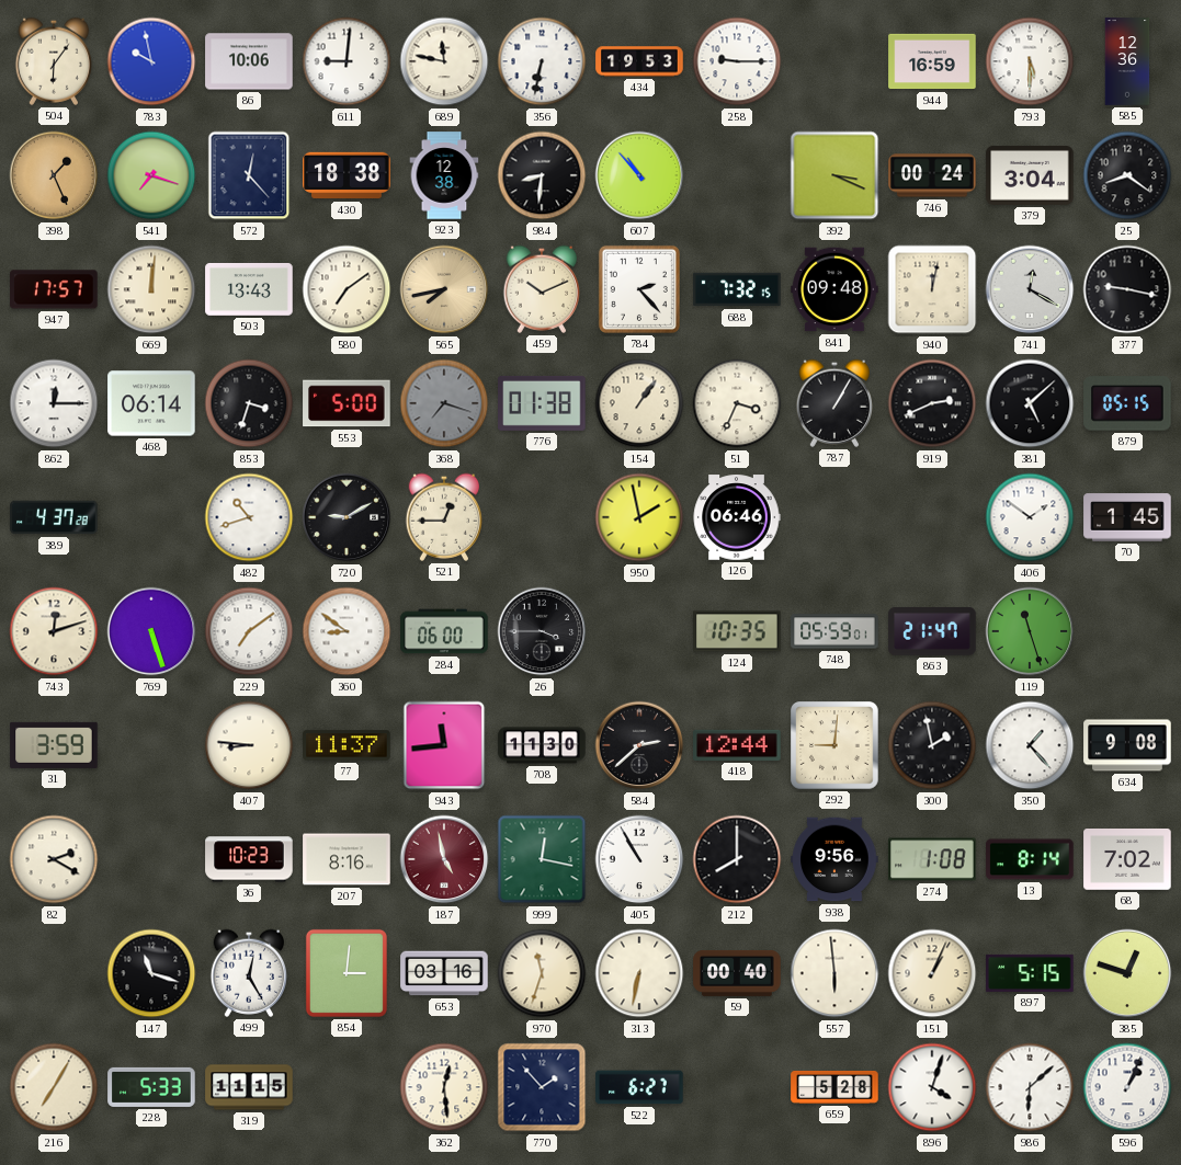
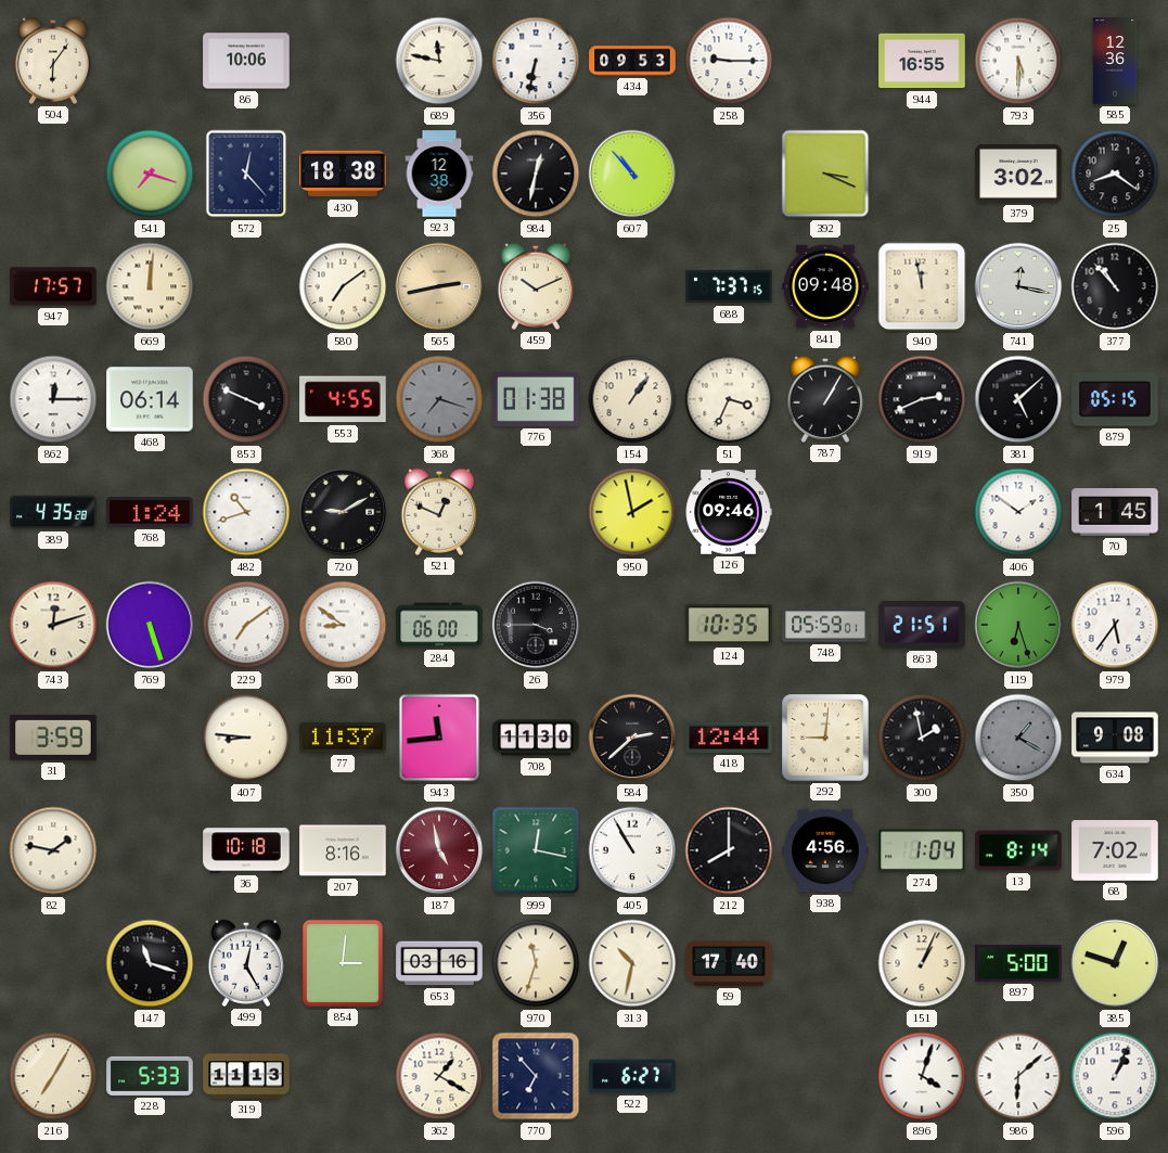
783: 9:58 -> none
611: 9:01 -> none
434: 19:53 -> 09:53
944: 16:59 -> 16:55
398: 1:26 -> none
984: 8:31 -> 12:32
746: 00:24 -> none
379: 3:04 -> 3:02
503: 13:43 -> none
565: 7:43 -> 2:43
784: 2:23 -> none
688: 7:32 -> 7:37
940: 12:02 -> 11:58
741: 12:20 -> 12:17
377: 9:17 -> 10:53
853: 3:33 -> 3:49
553: 5:00 -> 4:55
389: 4:37 -> 4:35
768: none -> 1:24
521: 12:45 -> 12:49
126: 06:46 -> 09:46
863: 21:47 -> 21:51
119: 11:27 -> 6:27
979: none -> 5:36
350: 1:23 -> 1:20
350 dial: white -> grey
82: 2:20 -> 1:47
36: 10:23 -> 10:18
938: 9:56 -> 4:56
274: 1:08 -> 1:04
313: 6:32 -> 10:32
59: 00:40 -> 17:40
557: 5:59 -> none
897: 5:15 -> 5:00
319: 11:15 -> 11:13
362: 12:29 -> 1:20
770: 1:53 -> 6:53
659: 5:28 -> none
